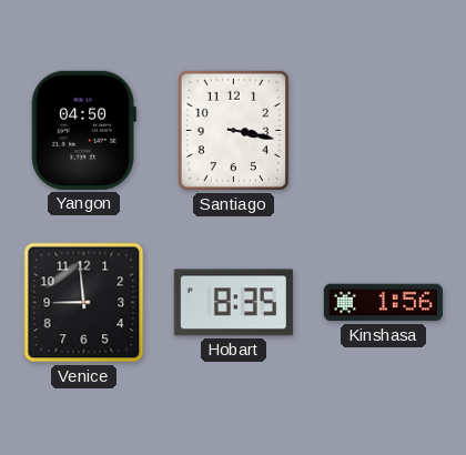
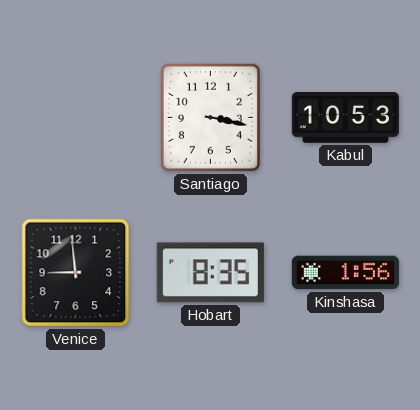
Yangon: 04:50 -> none
Kabul: none -> 10:53
